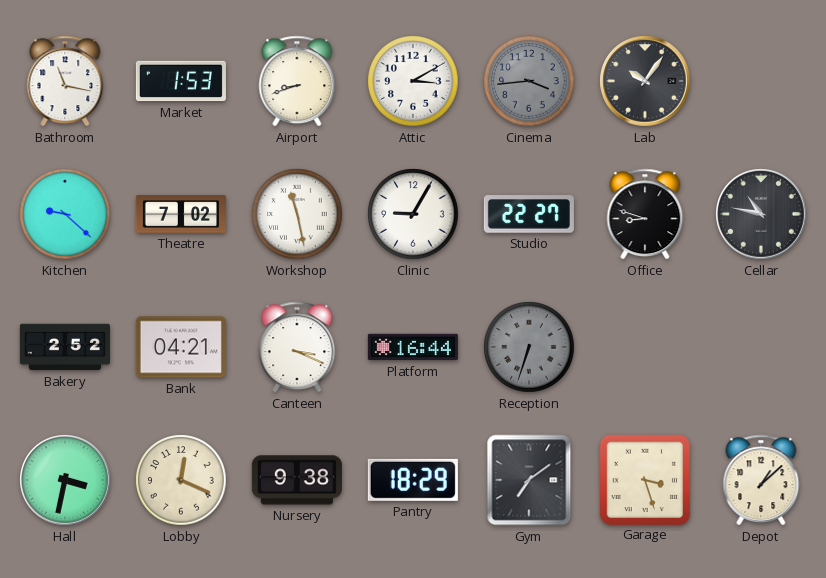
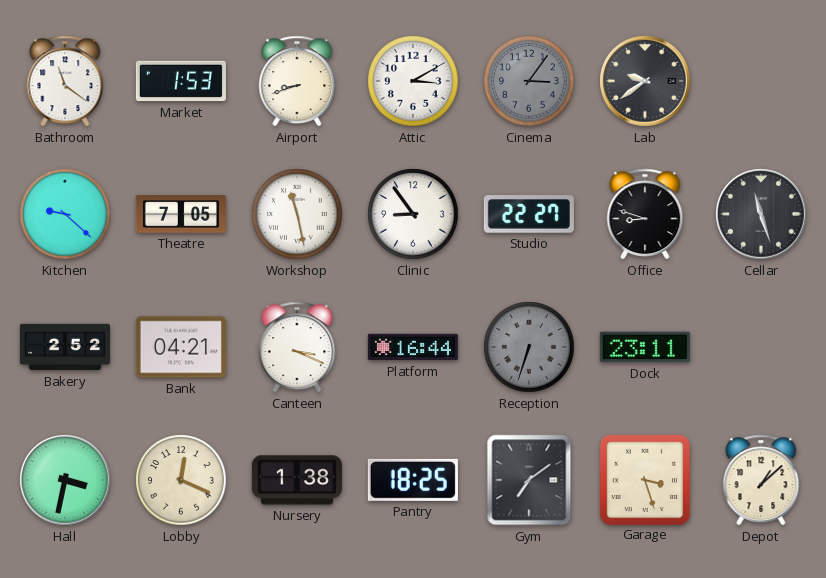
Bathroom: 11:17 -> 11:21
Cinema: 3:44 -> 3:06
Lab: 10:06 -> 9:39
Theatre: 7:02 -> 7:05
Clinic: 9:05 -> 8:54
Cellar: 10:47 -> 11:27
Dock: none -> 23:11
Nursery: 9:38 -> 1:38
Pantry: 18:29 -> 18:25
